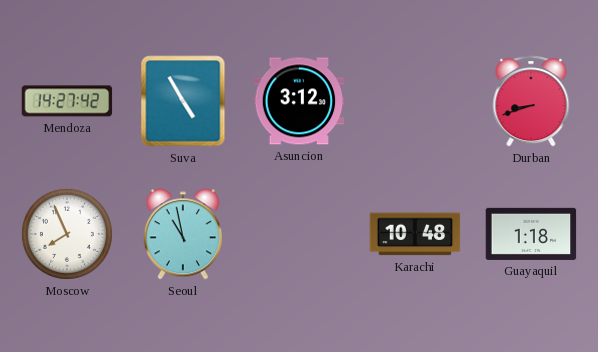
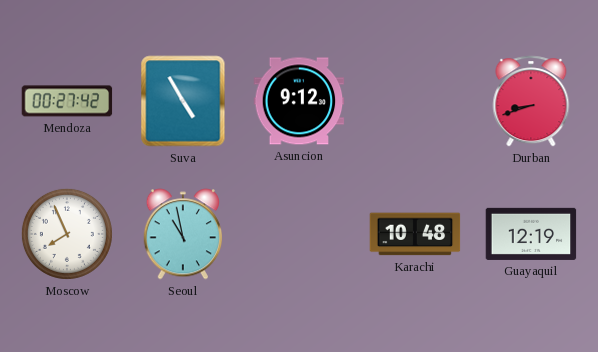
Mendoza: 14:27 -> 00:27
Asuncion: 3:12 -> 9:12
Guayaquil: 1:18 -> 12:19
